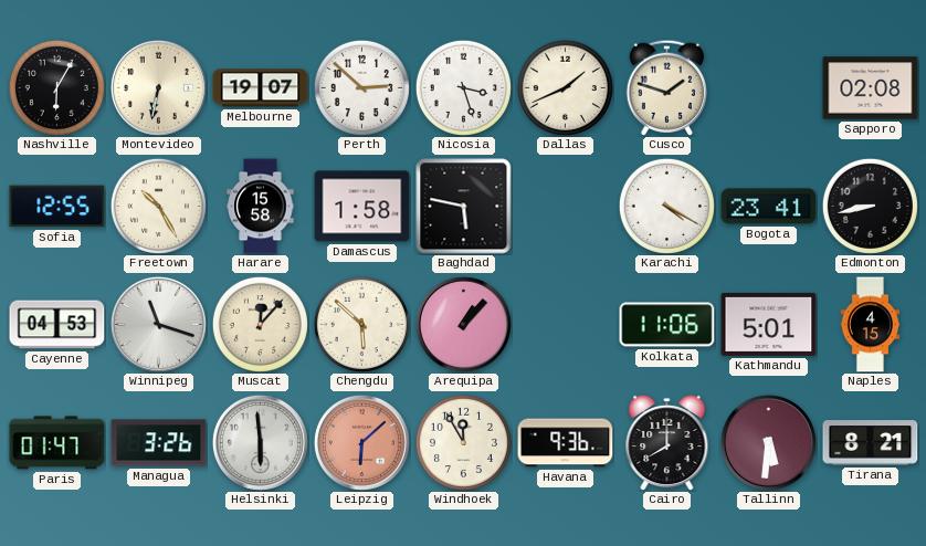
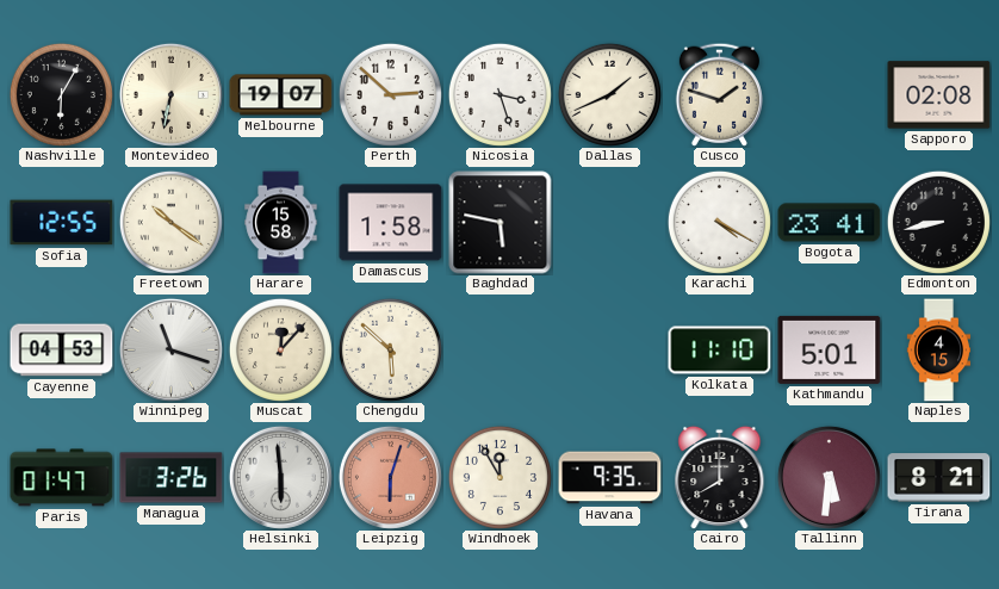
Freetown: 10:25 -> 10:21
Arequipa: 1:07 -> none
Kolkata: 11:06 -> 11:10
Leipzig: 6:08 -> 6:03
Havana: 9:36 -> 9:35
